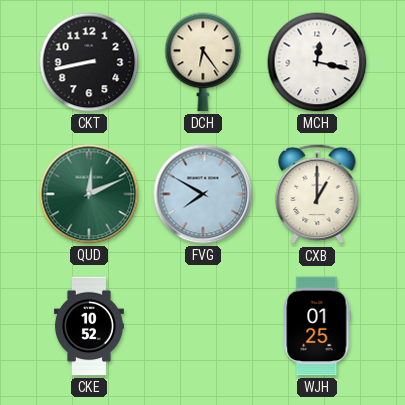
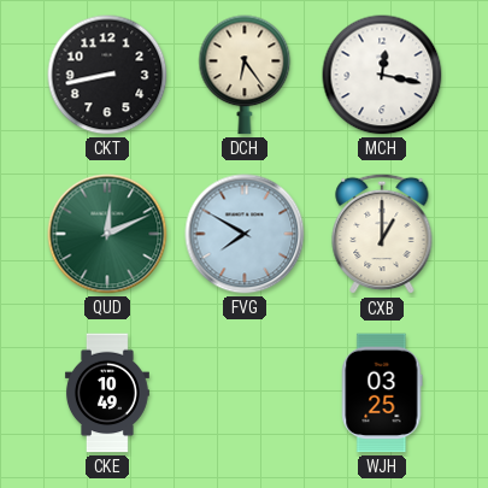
CKE: 10:52 -> 10:49
WJH: 01:25 -> 03:25
